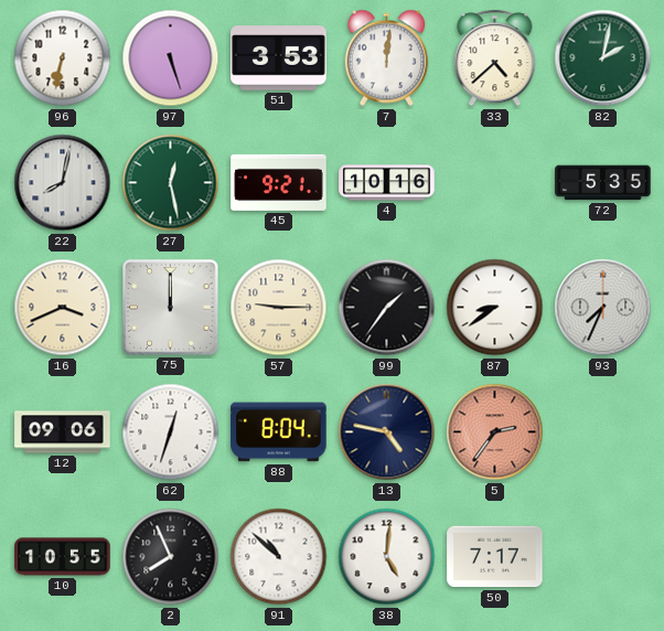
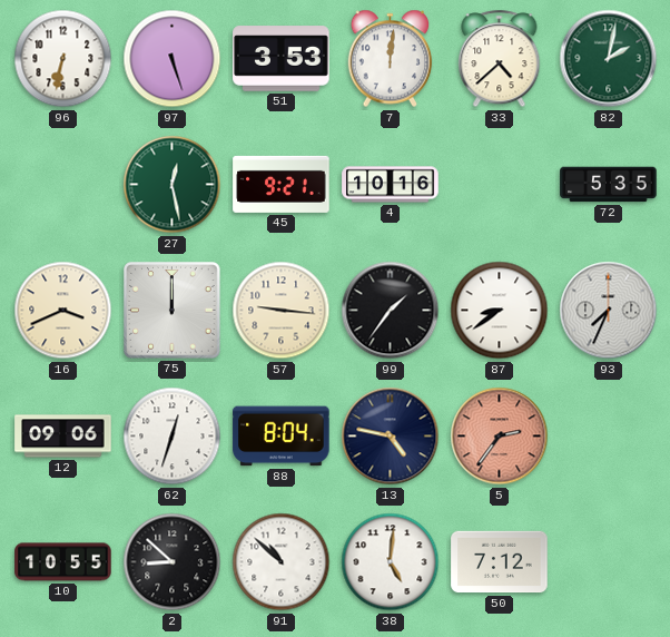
22: 8:02 -> none
57: 9:15 -> 9:16
2: 7:56 -> 8:52
50: 7:17 -> 7:12
